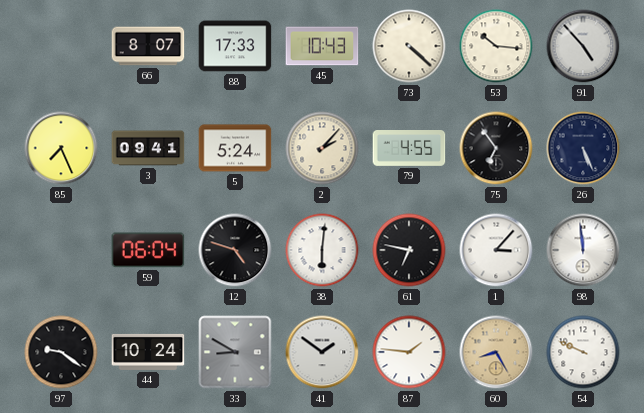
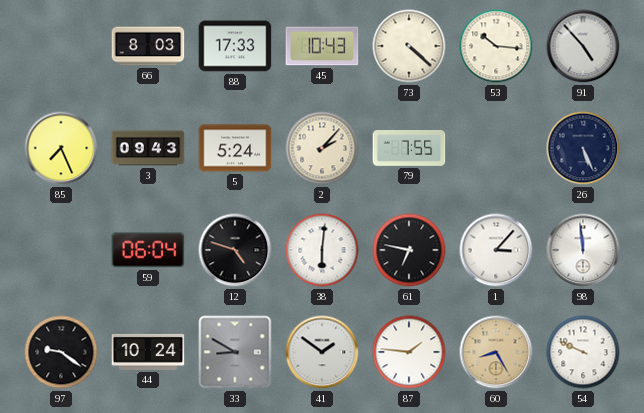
66: 8:07 -> 8:03
3: 09:41 -> 09:43
79: 4:55 -> 7:55
75: 6:54 -> none
